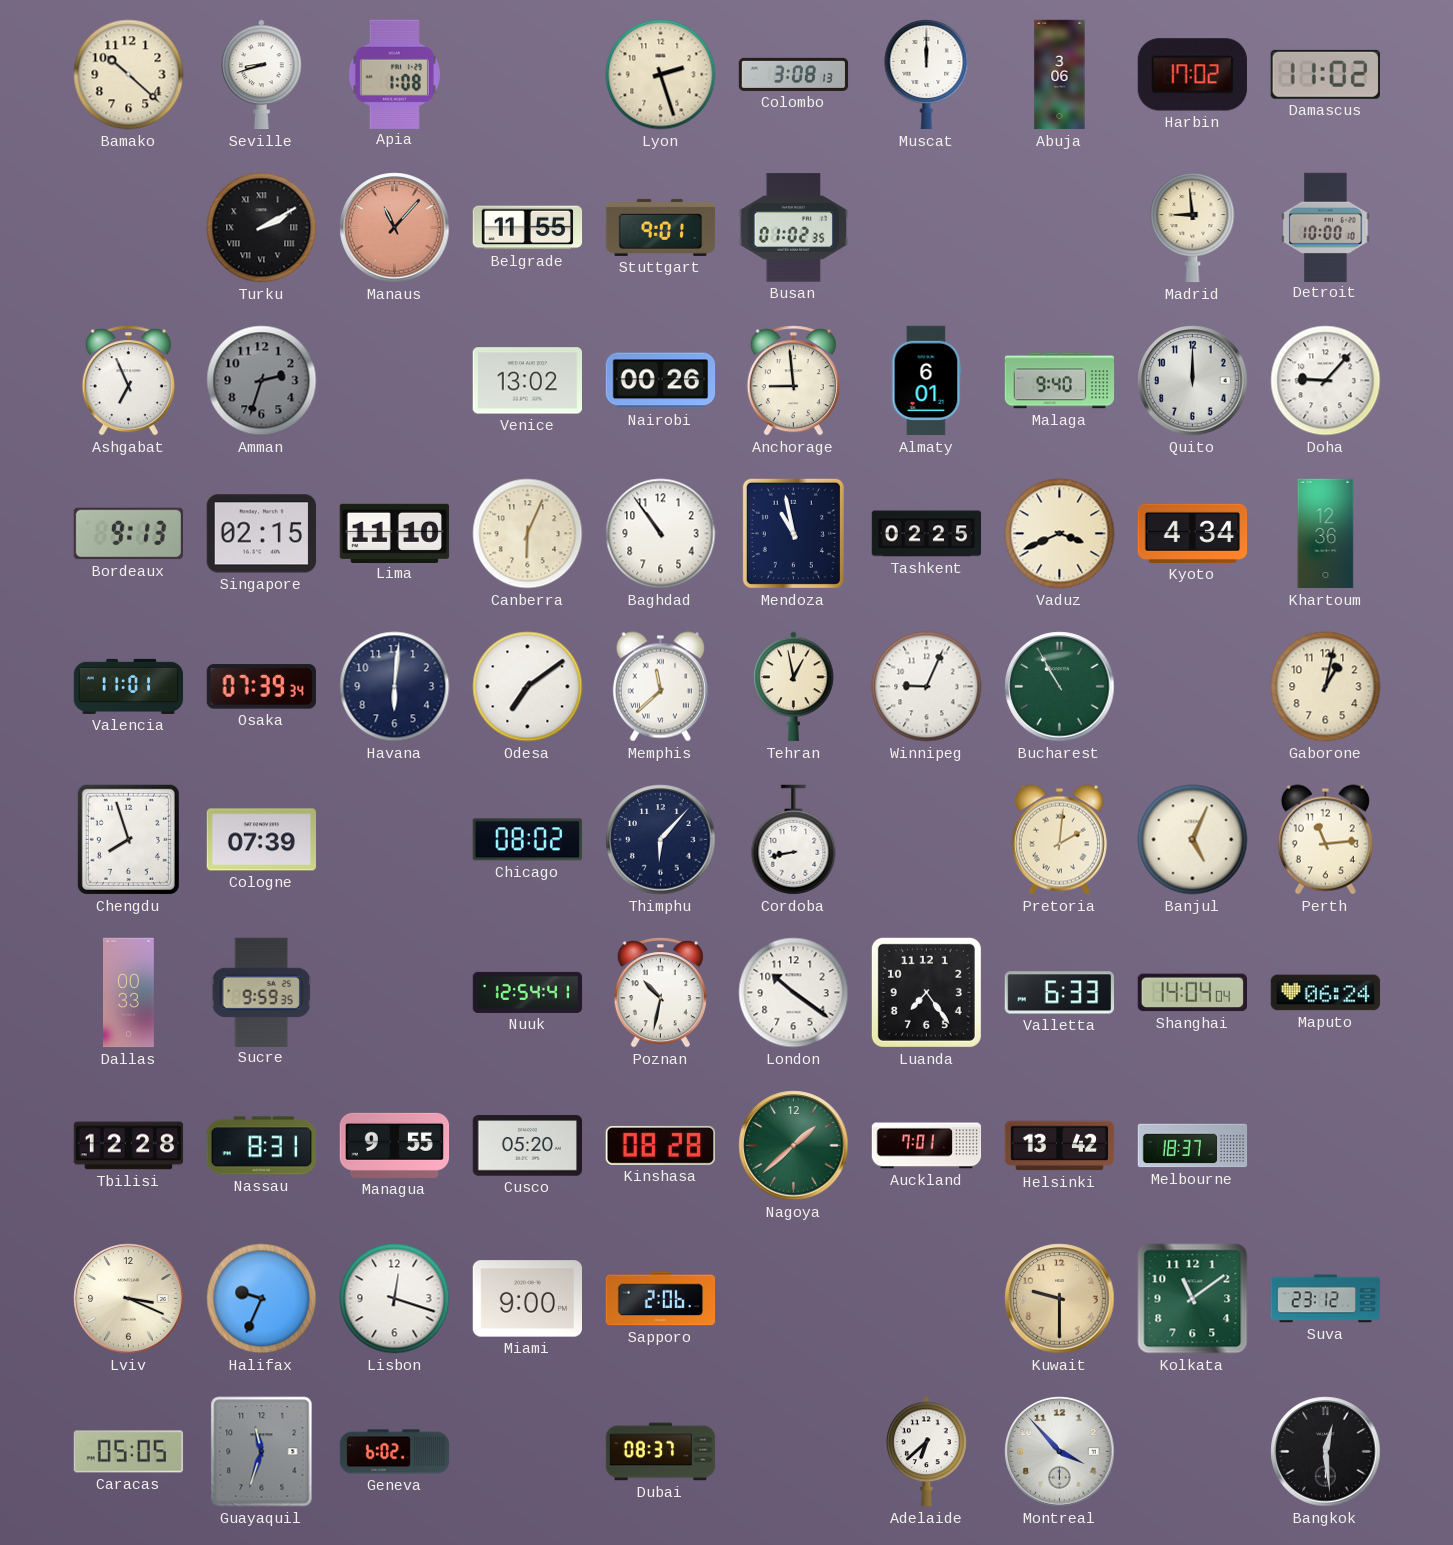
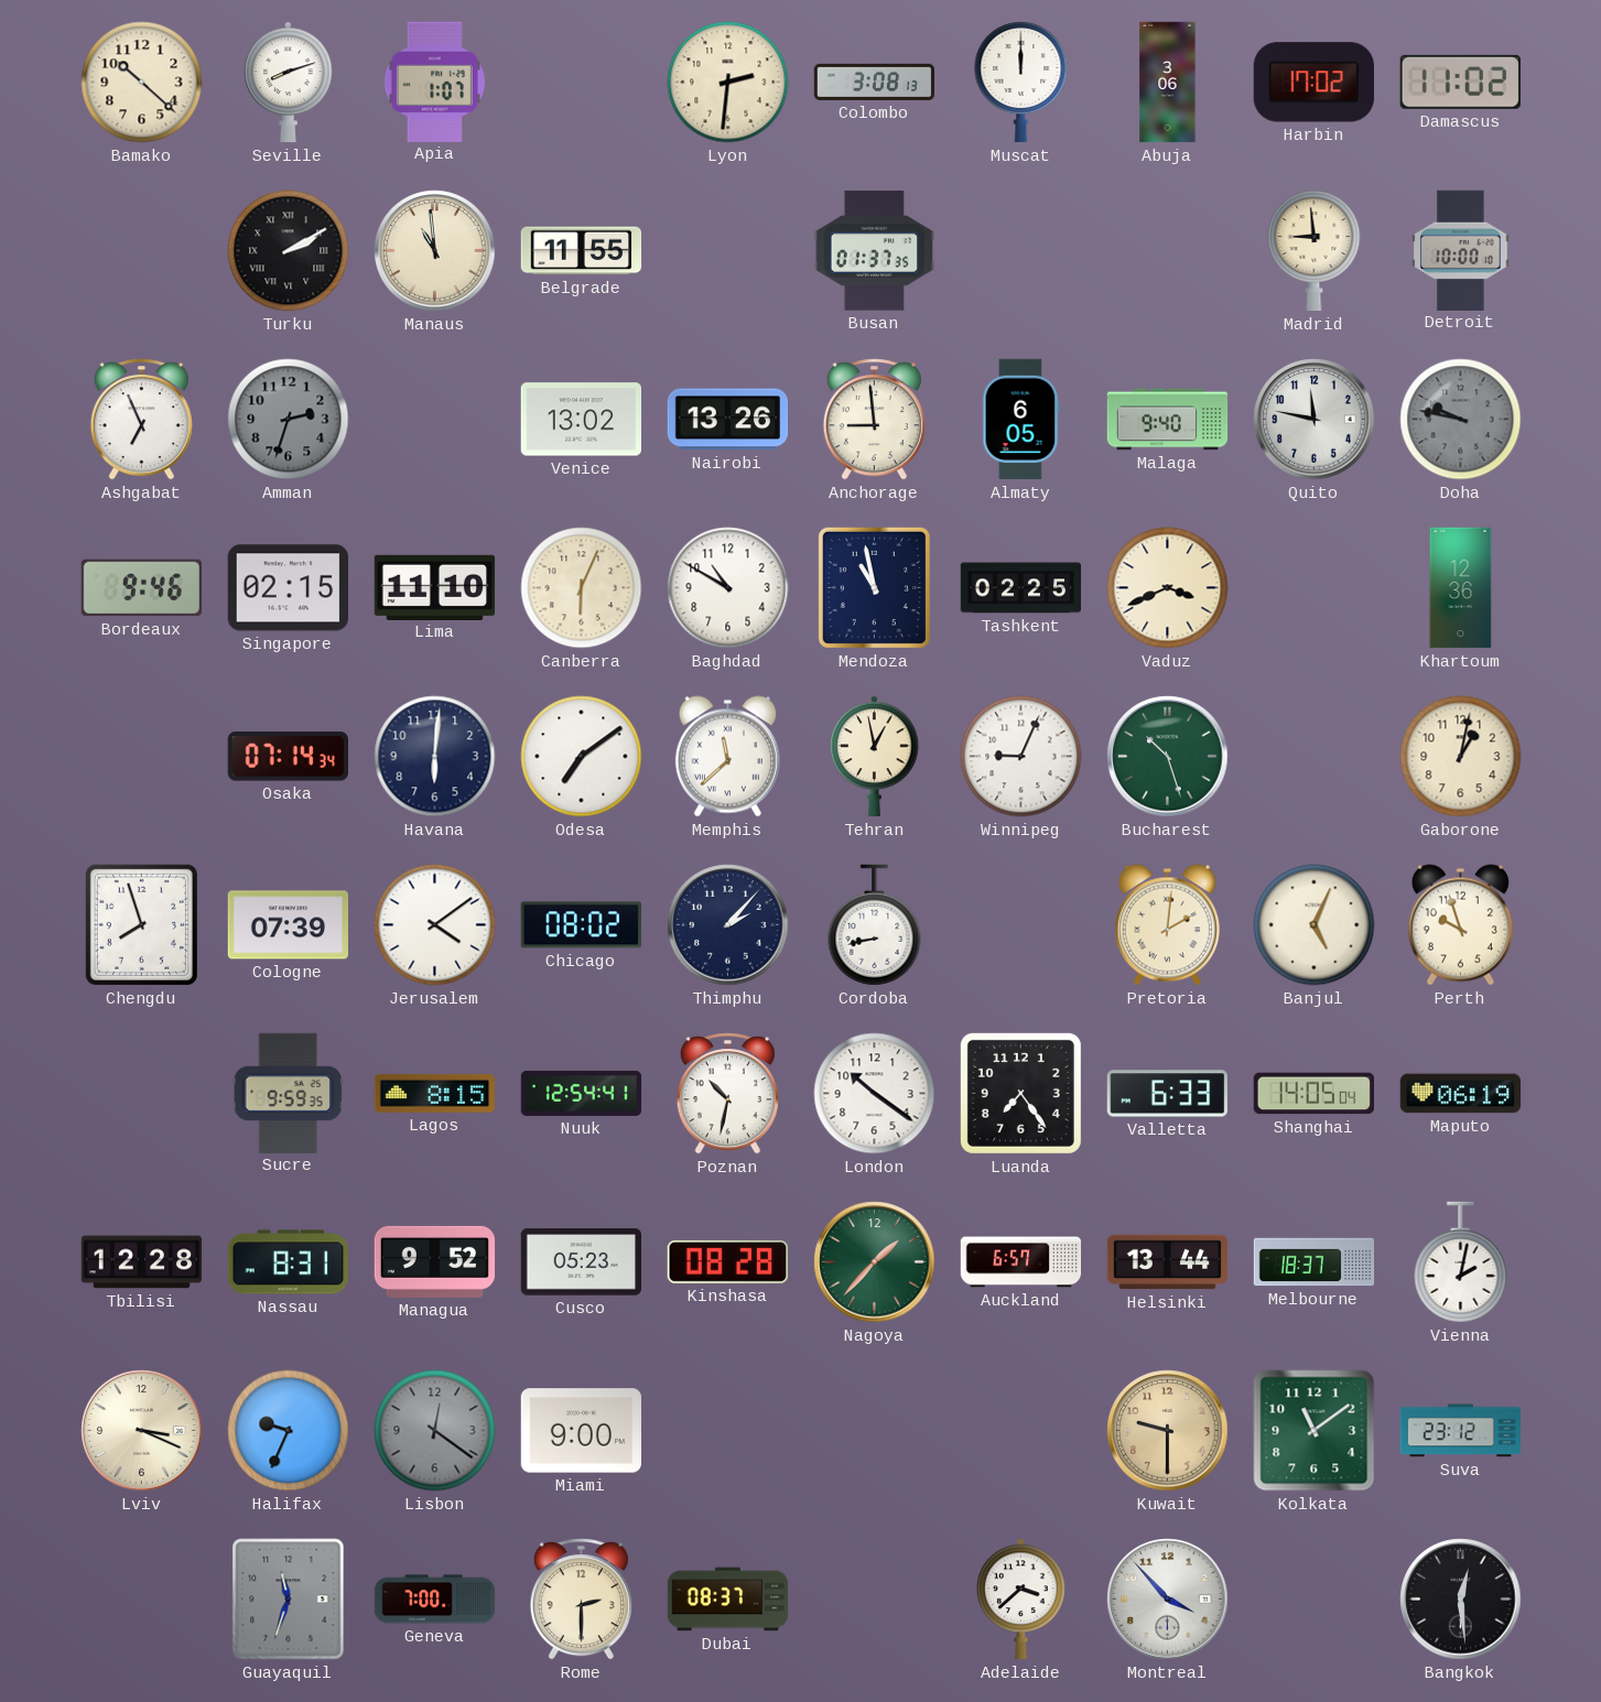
Seville: 8:42 -> 8:12
Apia: 1:08 -> 1:07
Lyon: 2:27 -> 2:31
Manaus: 11:07 -> 10:59
Manaus dial: salmon -> cream
Stuttgart: 9:01 -> none
Busan: 01:02 -> 01:37
Nairobi: 00:26 -> 13:26
Almaty: 6:01 -> 6:05
Quito: 12:00 -> 11:47
Doha: 9:07 -> 9:47
Doha dial: white -> grey
Bordeaux: 9:13 -> 9:46
Baghdad: 10:54 -> 10:50
Kyoto: 4:34 -> none
Valencia: 11:01 -> none
Osaka: 07:39 -> 07:14
Bucharest: 10:55 -> 10:27
Jerusalem: none -> 4:09
Thimphu: 6:07 -> 2:07
Perth: 11:14 -> 9:57
Dallas: 00:33 -> none
Lagos: none -> 8:15
Shanghai: 14:04 -> 14:05
Maputo: 06:24 -> 06:19
Managua: 9:55 -> 9:52
Cusco: 05:20 -> 05:23
Nagoya: 1:38 -> 1:37
Auckland: 7:01 -> 6:57
Helsinki: 13:42 -> 13:44
Vienna: none -> 2:02
Lisbon: 12:18 -> 12:21
Lisbon dial: white -> grey
Sapporo: 2:06 -> none
Caracas: 05:05 -> none
Geneva: 6:02 -> 7:00
Rome: none -> 2:30
Adelaide: 6:38 -> 3:38
